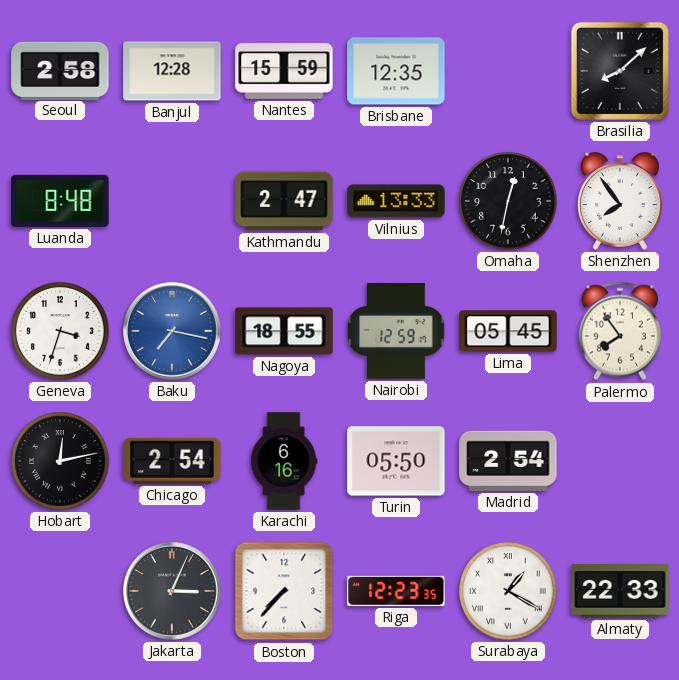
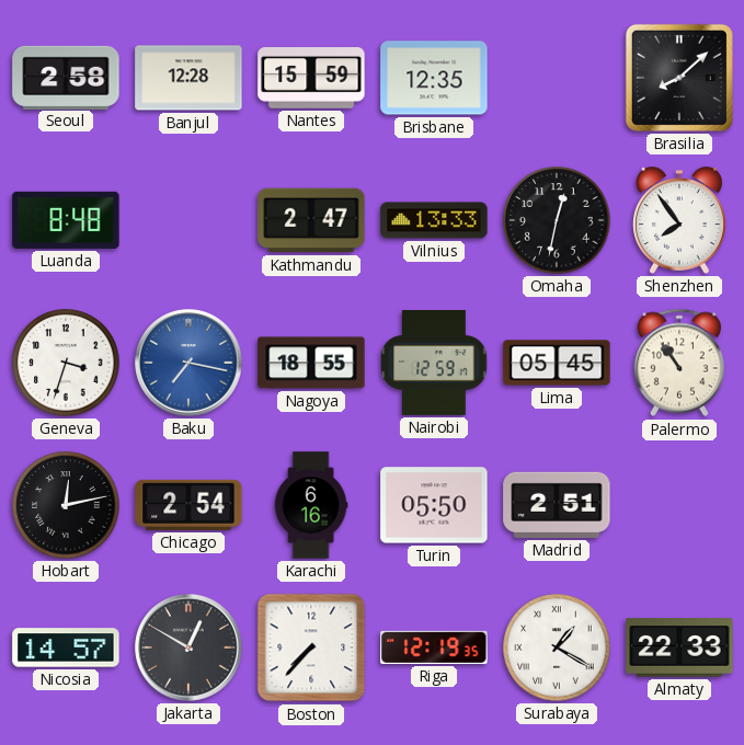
Palermo: 7:54 -> 10:54
Madrid: 2:54 -> 2:51
Nicosia: none -> 14:57
Jakarta: 3:04 -> 12:50
Riga: 12:23 -> 12:19
